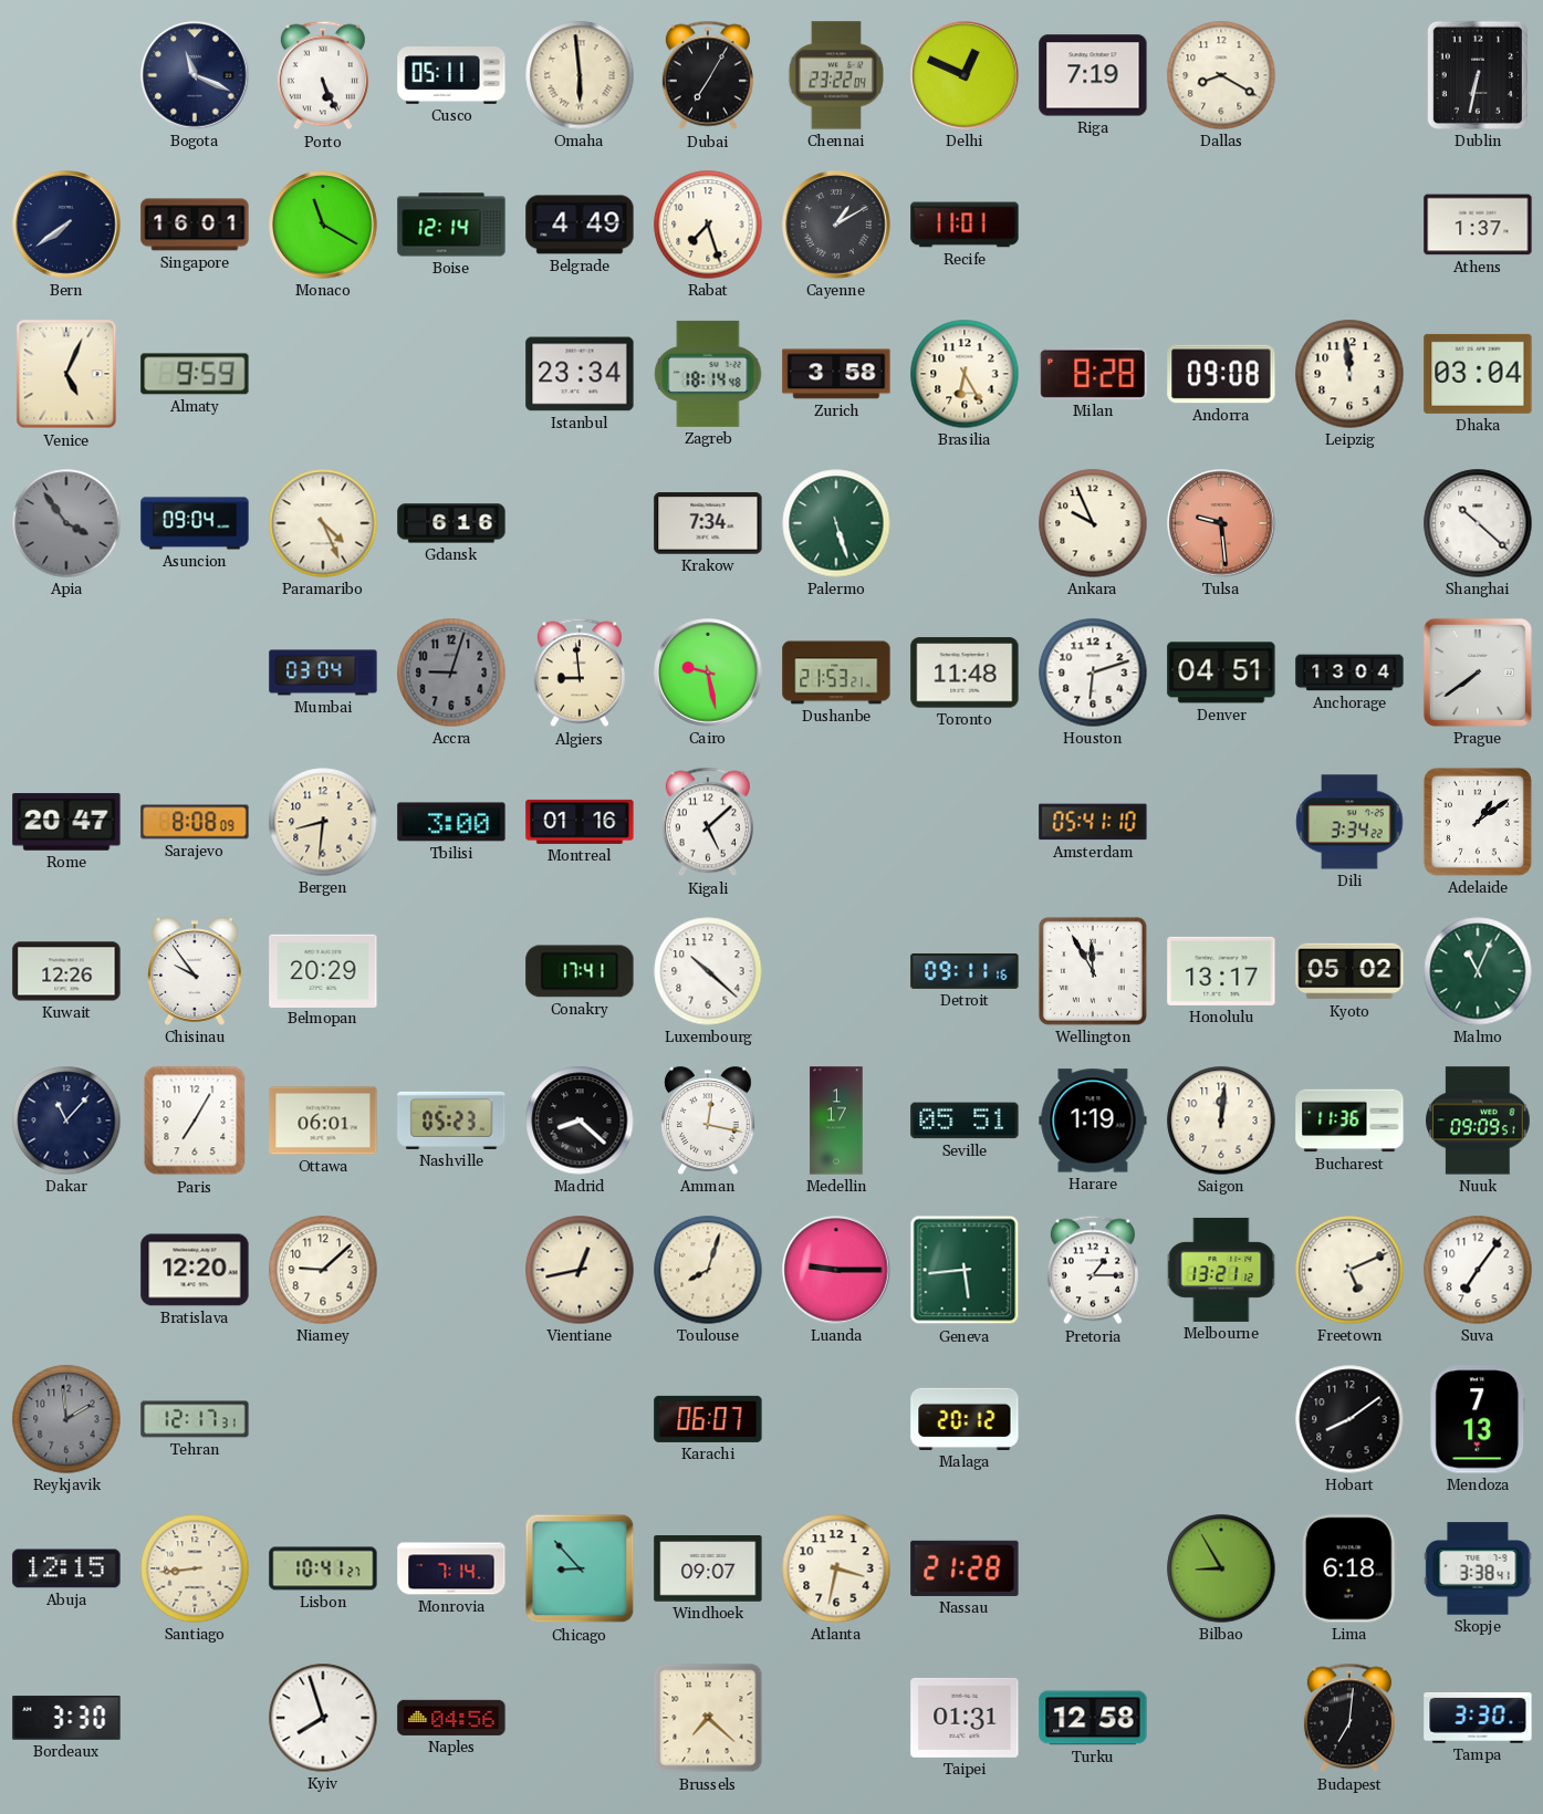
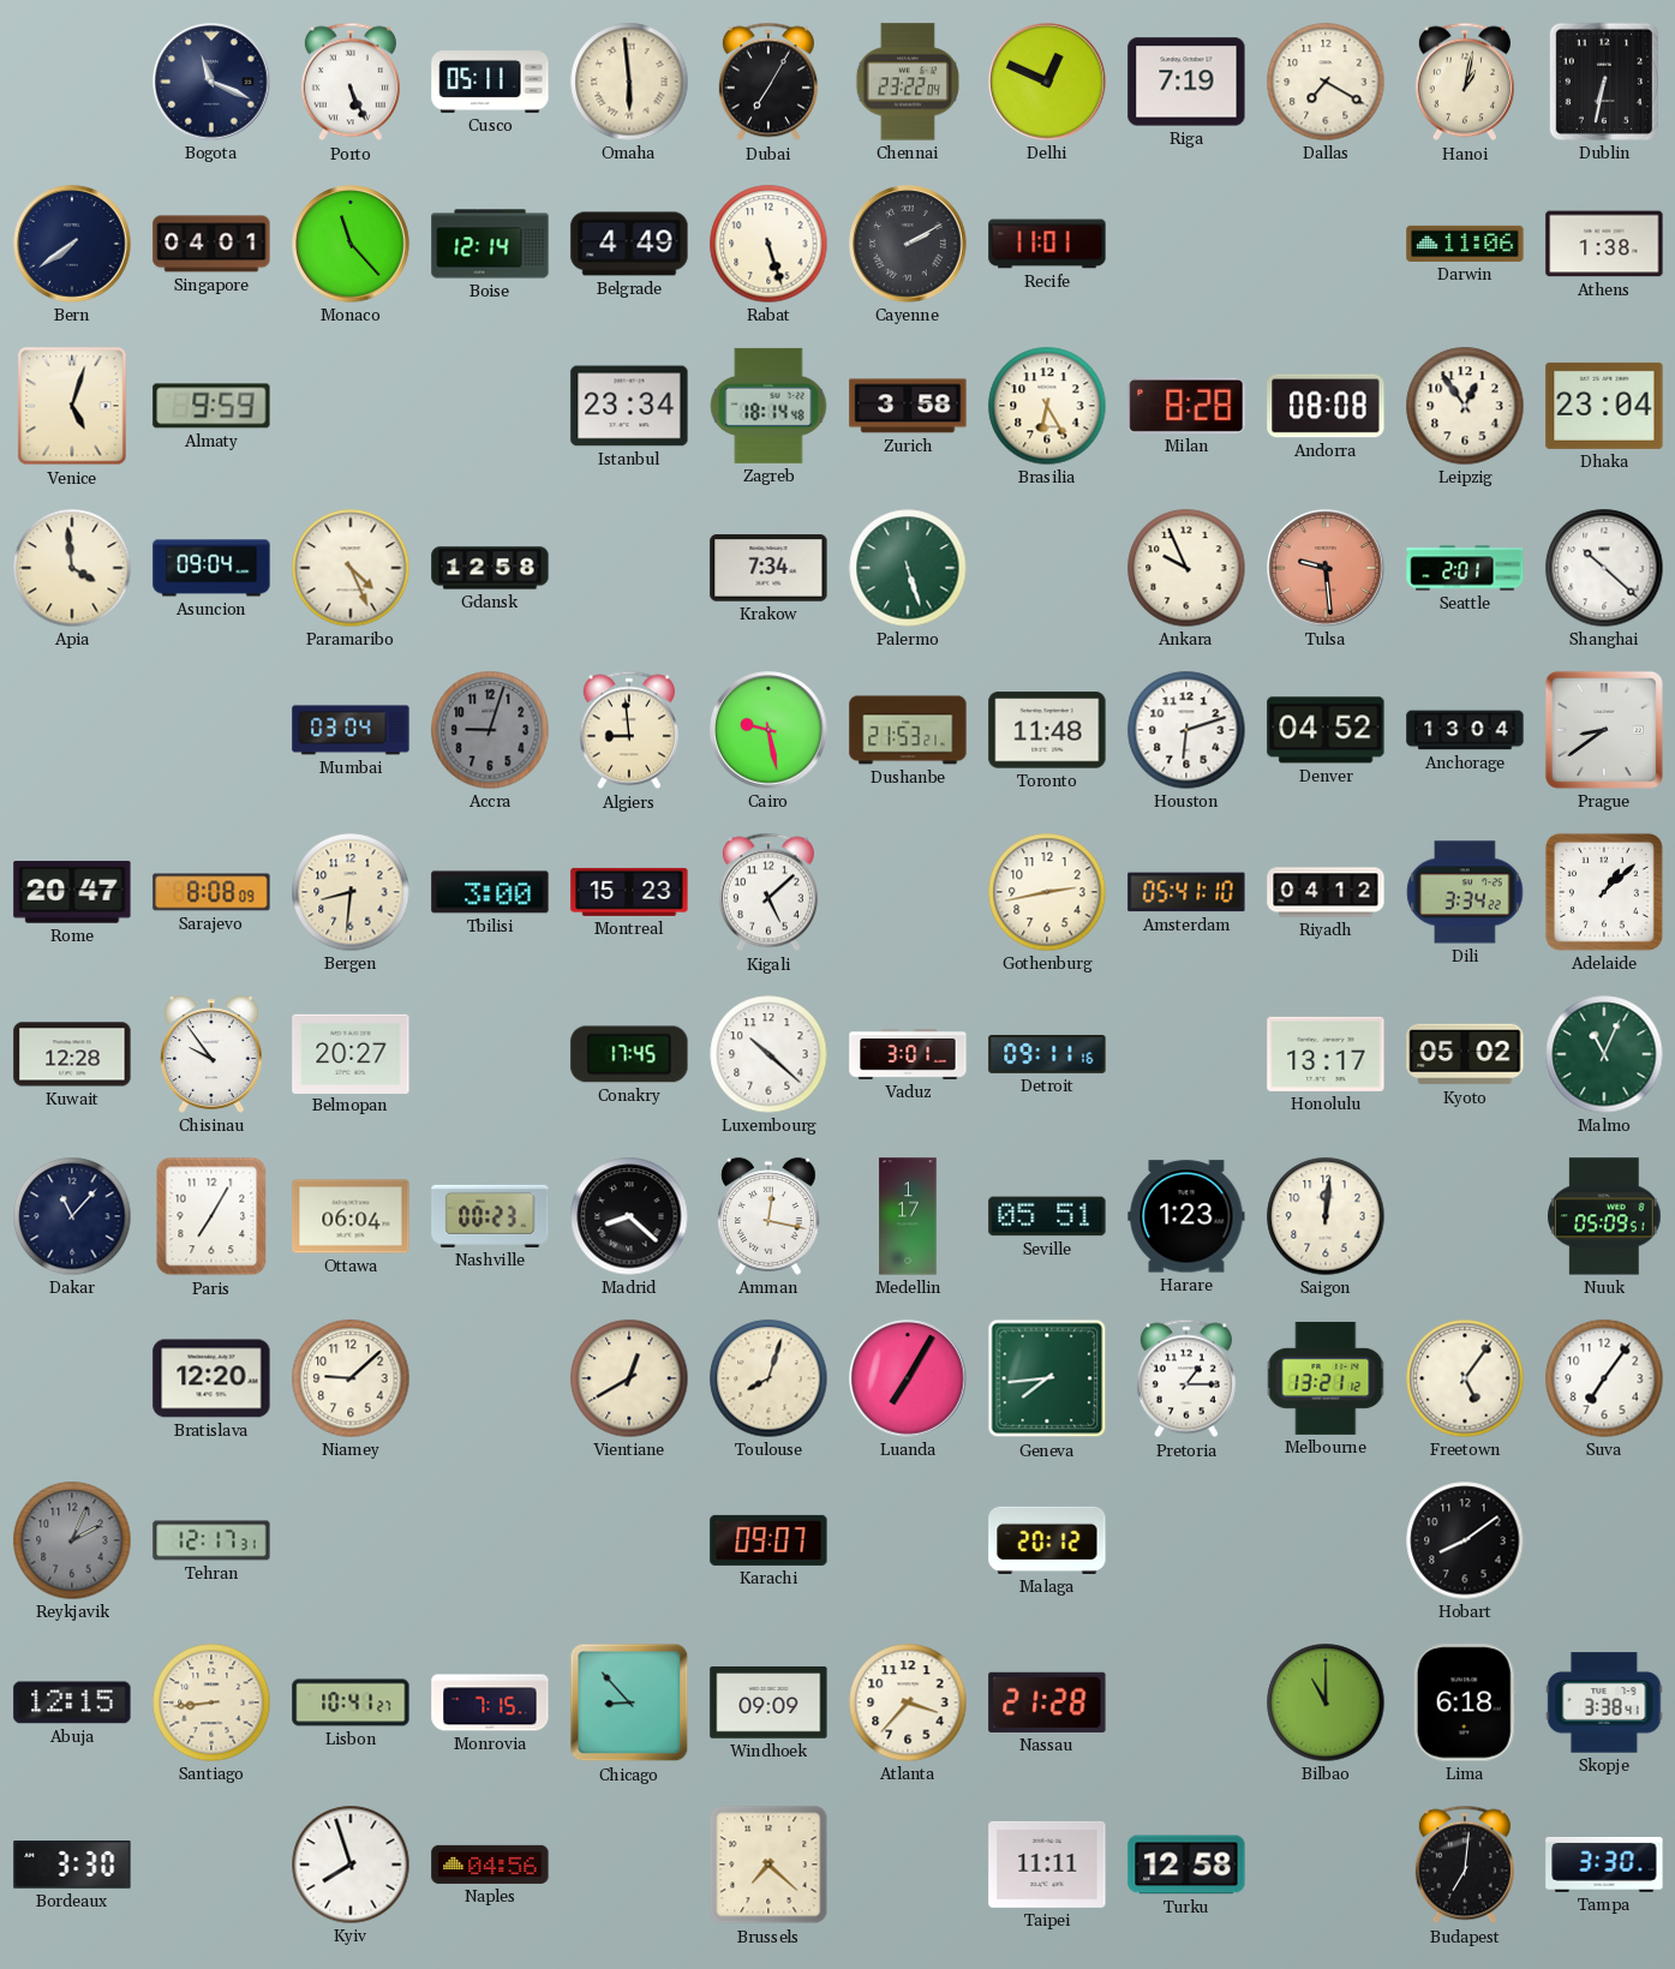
Dallas: 8:20 -> 7:20
Hanoi: none -> 1:02
Singapore: 16:01 -> 04:01
Monaco: 11:20 -> 11:23
Rabat: 7:27 -> 5:27
Cayenne: 1:10 -> 2:10
Darwin: none -> 11:06
Athens: 1:37 -> 1:38
Venice: 5:04 -> 5:03
Andorra: 09:08 -> 08:08
Leipzig: 11:59 -> 12:54
Dhaka: 03:04 -> 23:04
Apia: 3:54 -> 3:59
Apia dial: grey -> cream
Gdansk: 6:16 -> 12:58
Seattle: none -> 2:01
Denver: 04:51 -> 04:52
Prague: 7:39 -> 8:39
Montreal: 01:16 -> 15:23
Gothenburg: none -> 2:43
Riyadh: none -> 04:12
Adelaide: 1:09 -> 1:08
Kuwait: 12:26 -> 12:28
Belmopan: 20:29 -> 20:27
Conakry: 17:41 -> 17:45
Vaduz: none -> 3:01
Wellington: 11:55 -> none
Ottawa: 06:01 -> 06:04
Nashville: 05:23 -> 00:23
Harare: 1:19 -> 1:23
Bucharest: 11:36 -> none
Nuuk: 09:09 -> 05:09
Vientiane: 12:43 -> 12:40
Luanda: 9:15 -> 7:05
Geneva: 5:44 -> 7:44
Freetown: 5:11 -> 5:06
Reykjavik: 1:59 -> 2:04
Karachi: 06:07 -> 09:07
Mendoza: 7:13 -> none
Monrovia: 7:14 -> 7:15
Windhoek: 09:07 -> 09:09
Atlanta: 3:32 -> 3:37
Bilbao: 8:55 -> 11:00
Taipei: 01:31 -> 11:11
